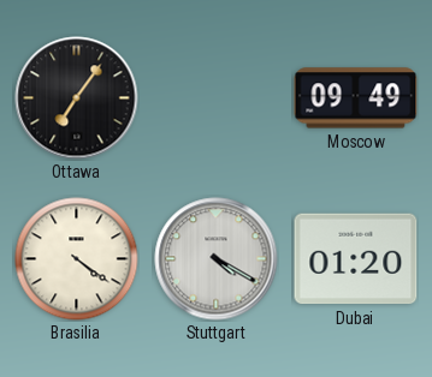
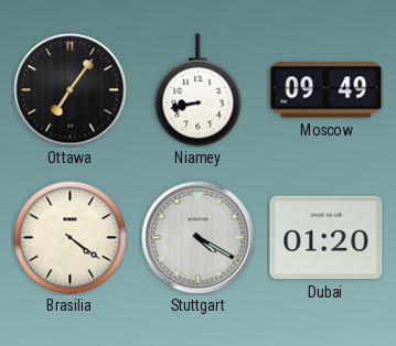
Niamey: none -> 8:43
